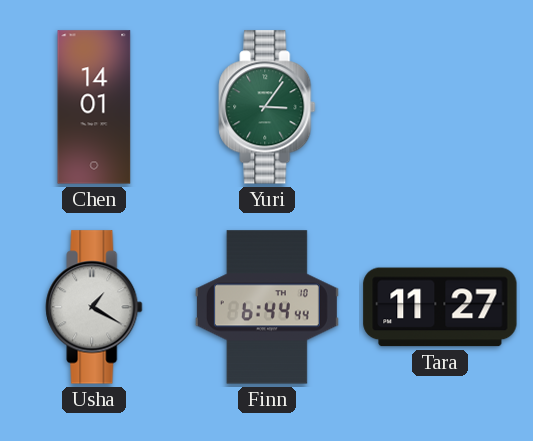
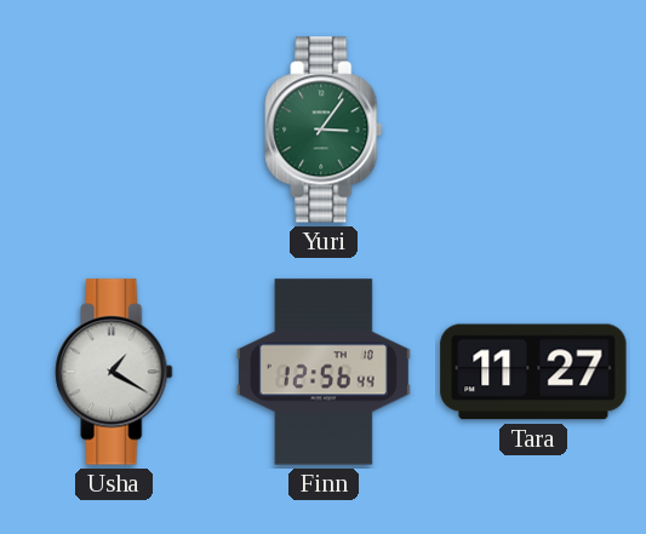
Chen: 14:01 -> none
Finn: 6:44 -> 12:56
